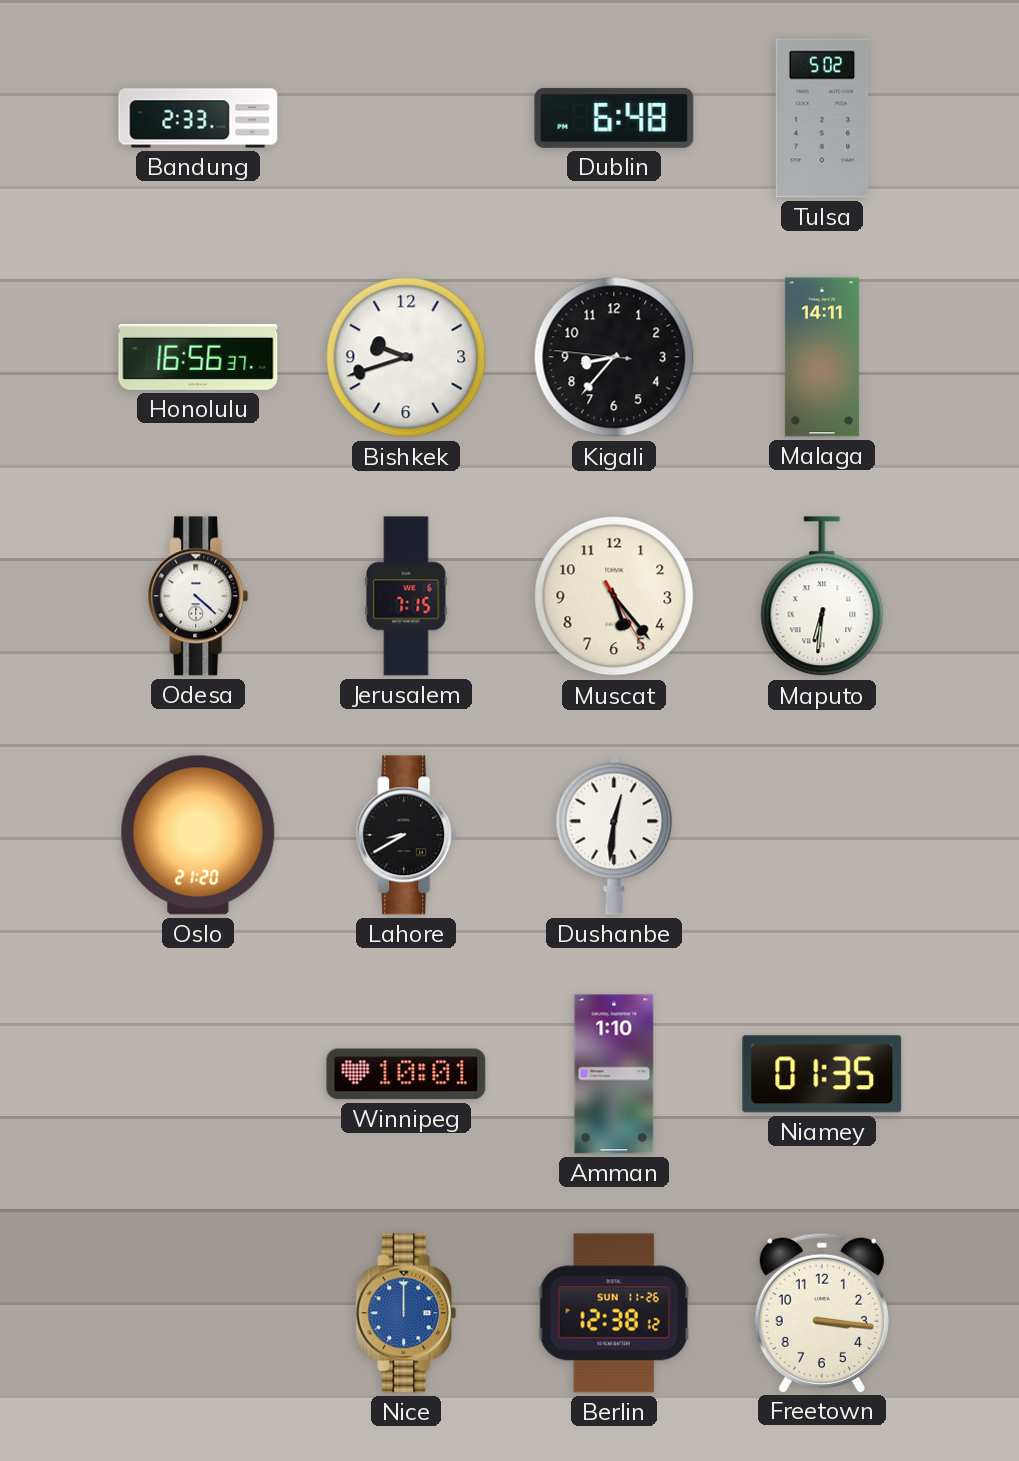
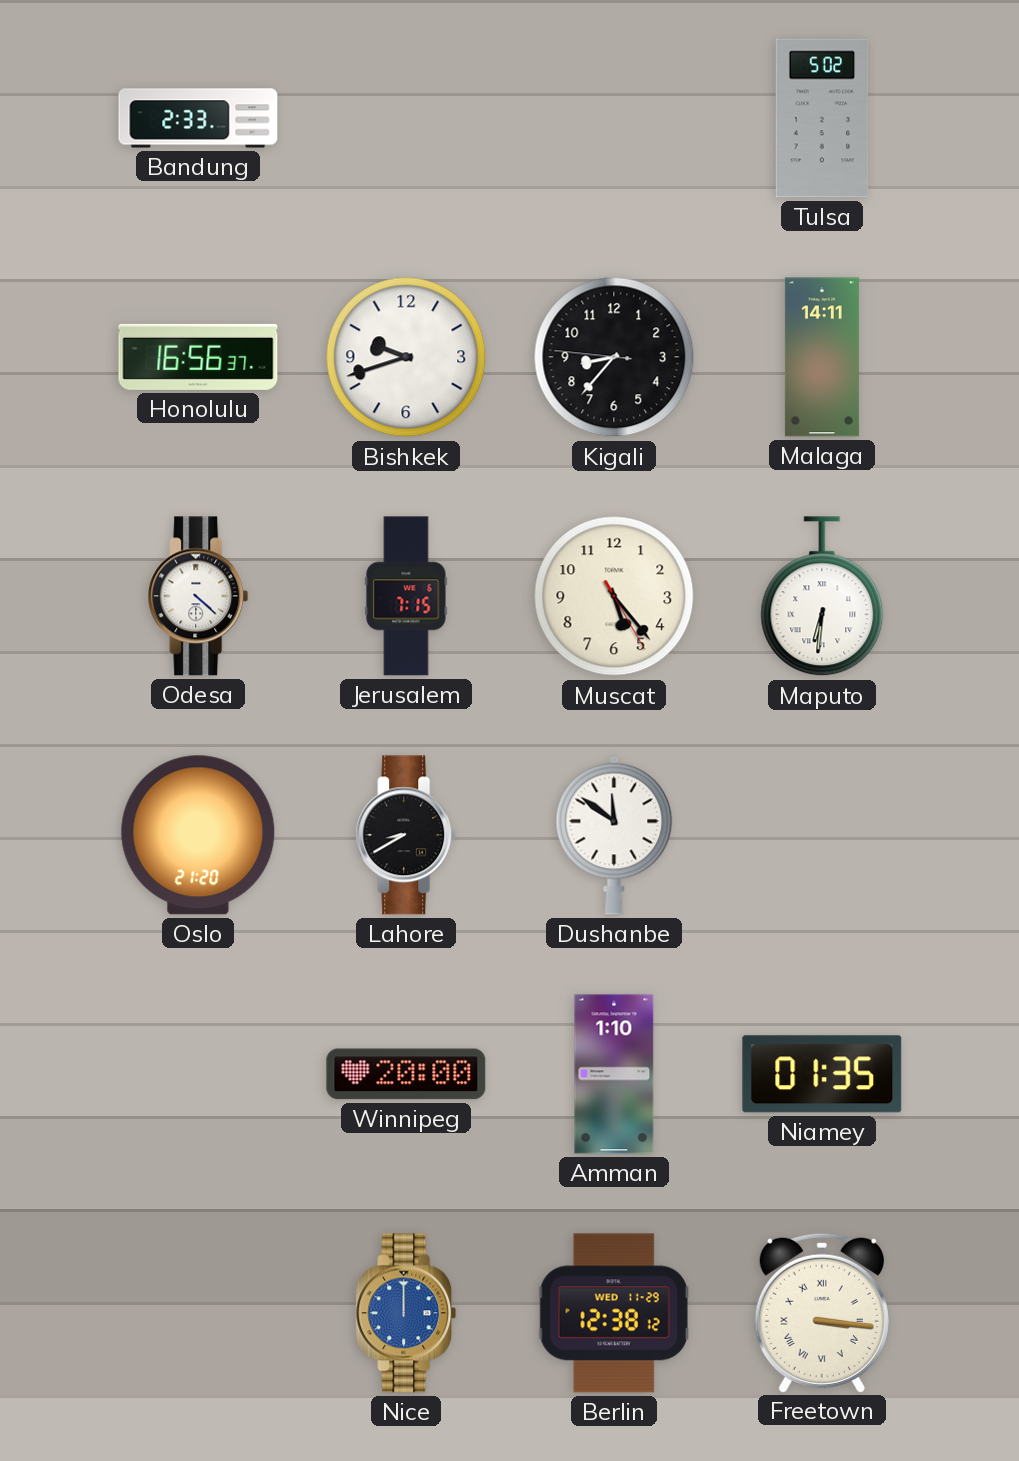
Dublin: 6:48 -> none
Dushanbe: 12:31 -> 11:51
Winnipeg: 10:01 -> 20:00
Berlin date: SUN 11-26 -> WED 11-29
Freetown numerals: Arabic -> Roman
